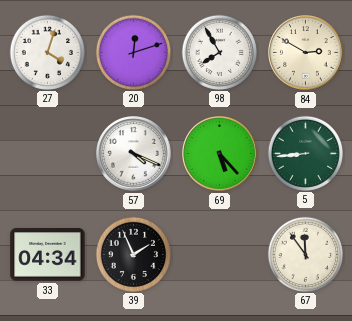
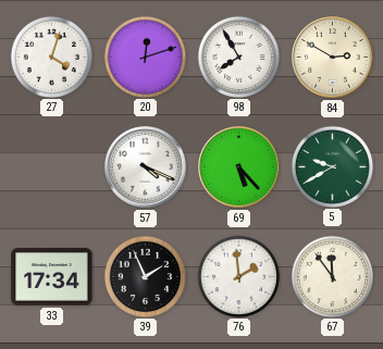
5: 8:44 -> 9:40
33: 04:34 -> 17:34
76: none -> 1:59
